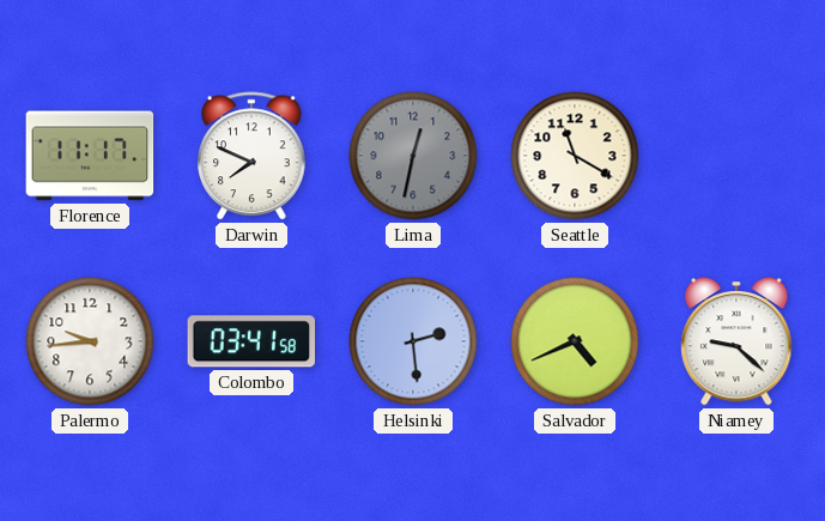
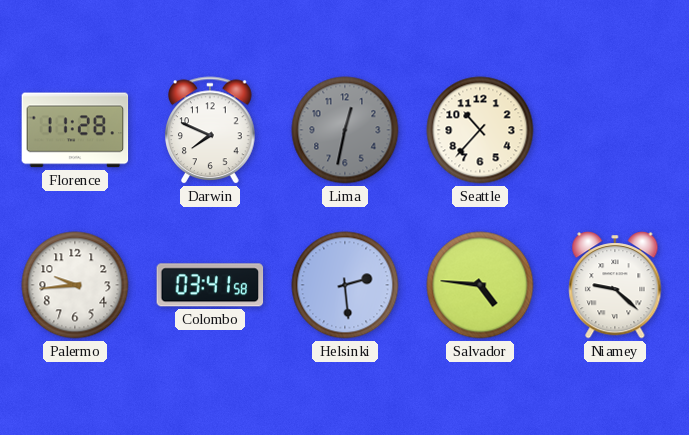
Florence: 11:17 -> 11:28
Seattle: 11:20 -> 10:37
Salvador: 4:41 -> 4:46
